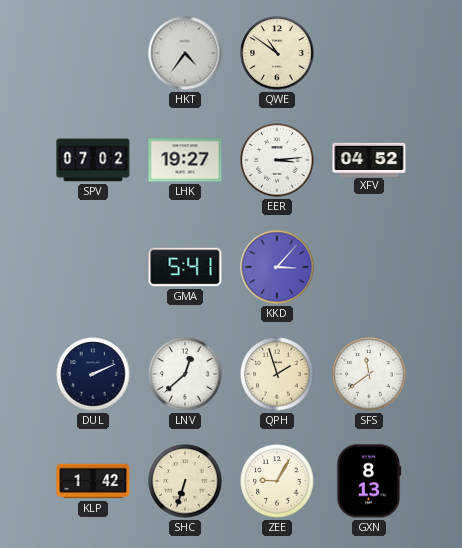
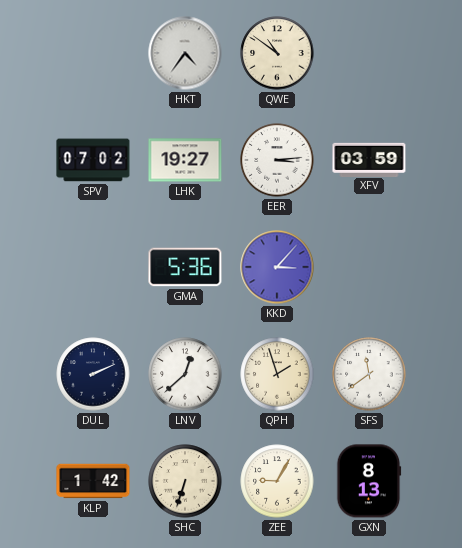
XFV: 04:52 -> 03:59
GMA: 5:41 -> 5:36
